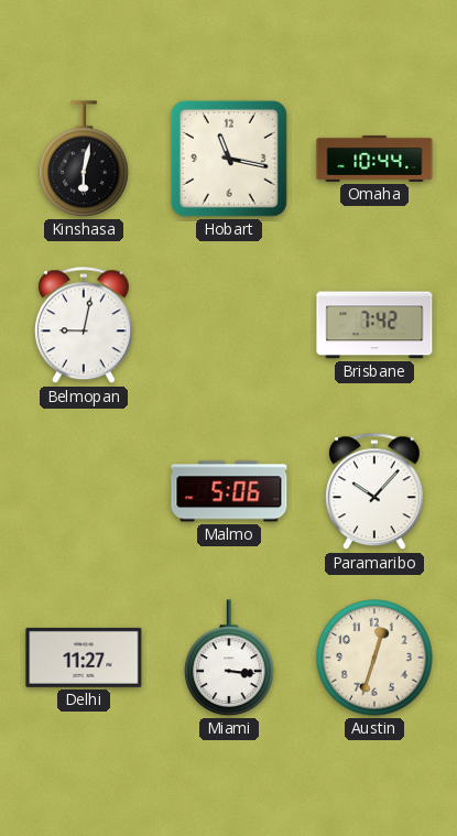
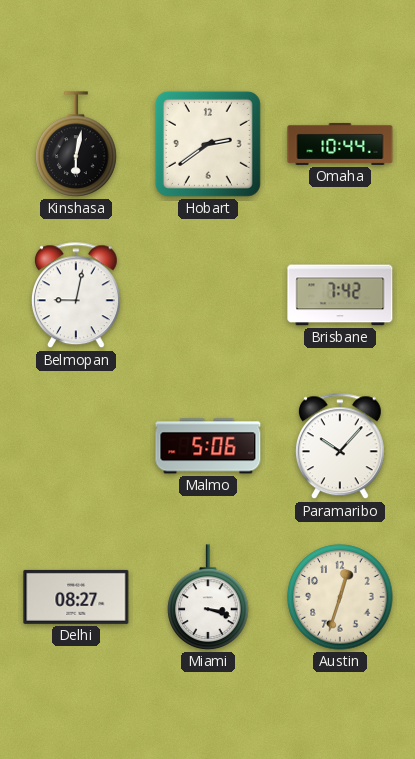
Hobart: 11:17 -> 2:39
Delhi: 11:27 -> 08:27
Miami: 3:16 -> 3:18
